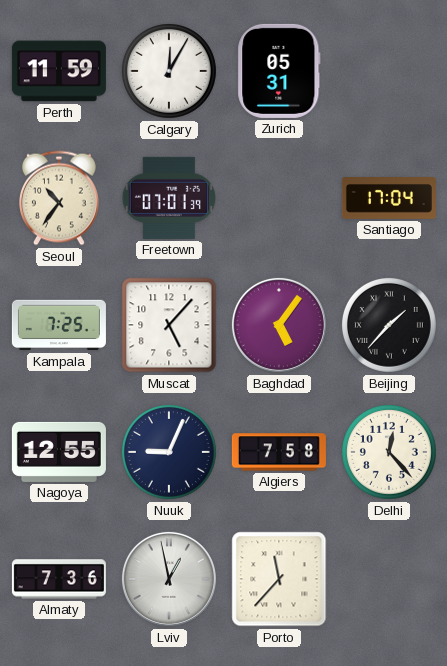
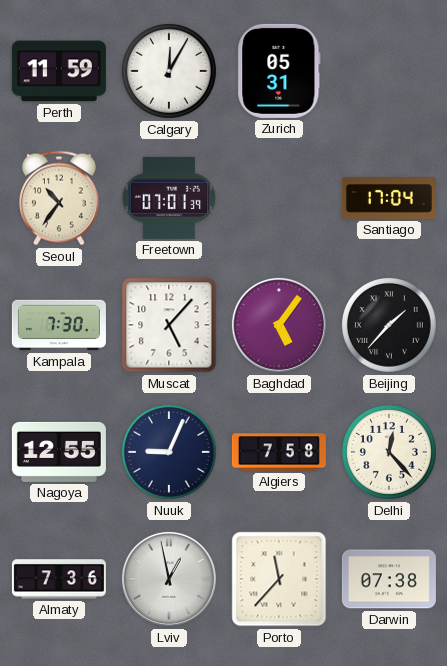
Kampala: 7:25 -> 7:30
Darwin: none -> 07:38
